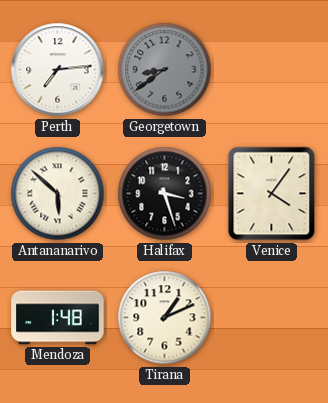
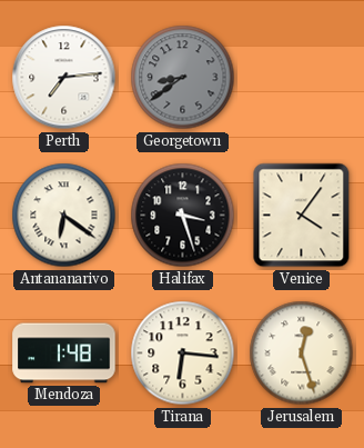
Antananarivo: 5:52 -> 6:21
Tirana: 1:11 -> 6:16
Jerusalem: none -> 12:27
